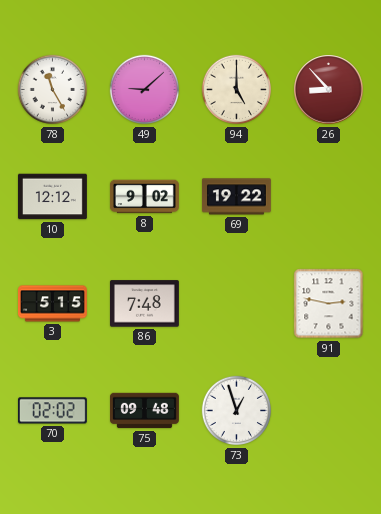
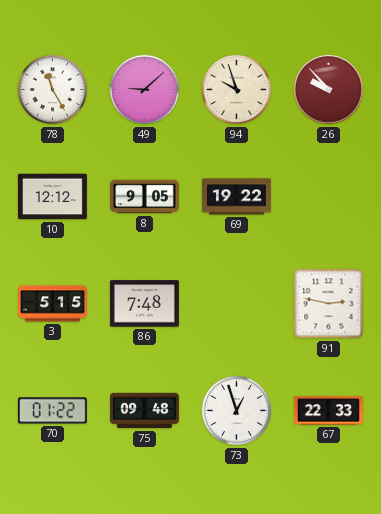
94: 5:00 -> 9:57
26: 8:53 -> 9:53
8: 9:02 -> 9:05
70: 02:02 -> 01:22
67: none -> 22:33
